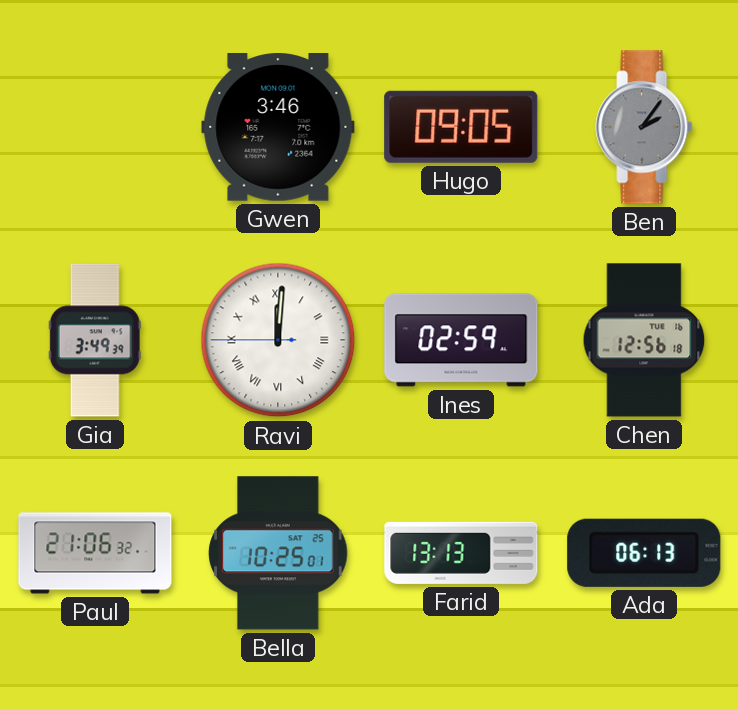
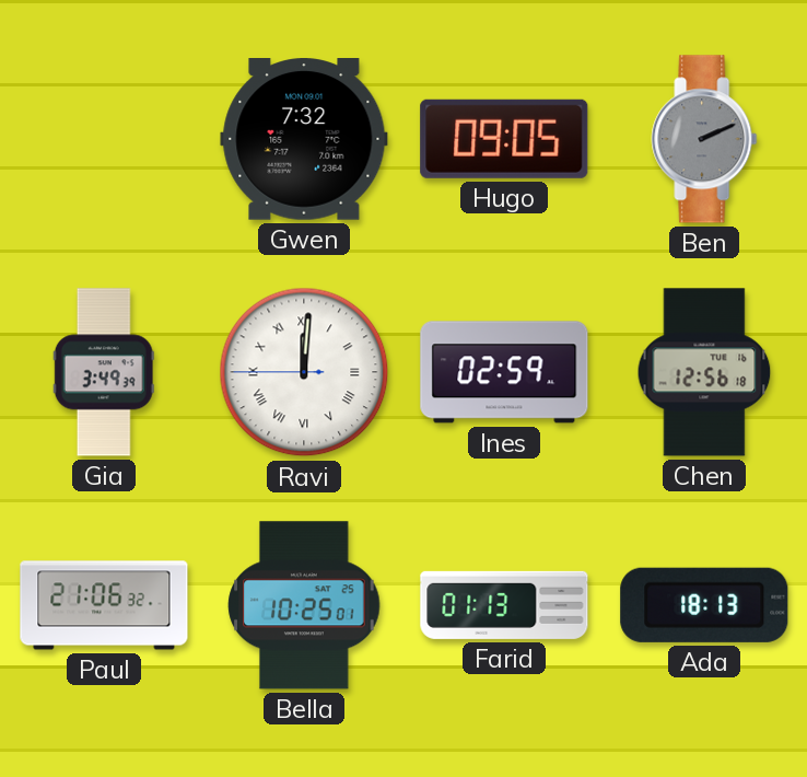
Gwen: 3:46 -> 7:32
Ben: 2:06 -> 2:11
Farid: 13:13 -> 01:13
Ada: 06:13 -> 18:13
